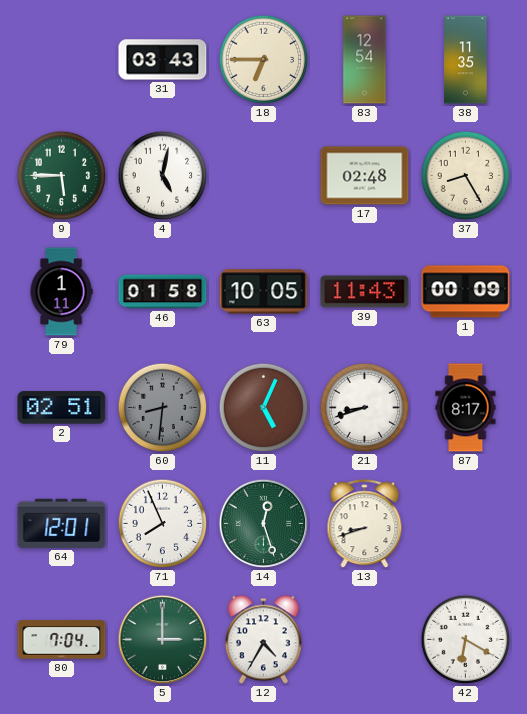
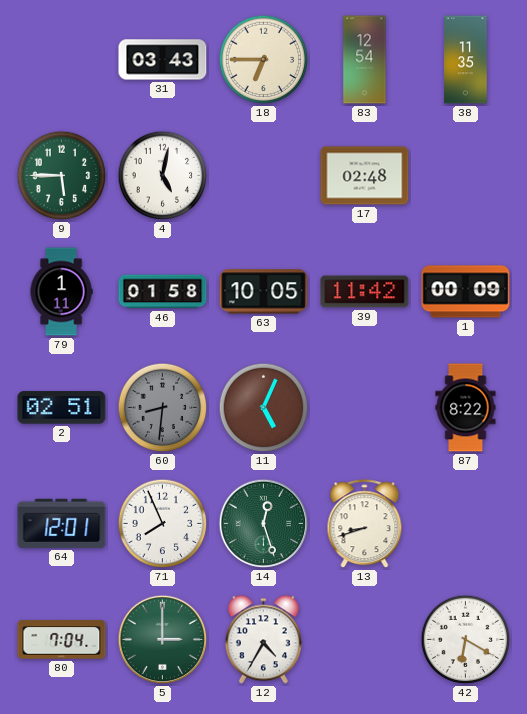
37: 8:25 -> none
39: 11:43 -> 11:42
21: 8:42 -> none
87: 8:17 -> 8:22
